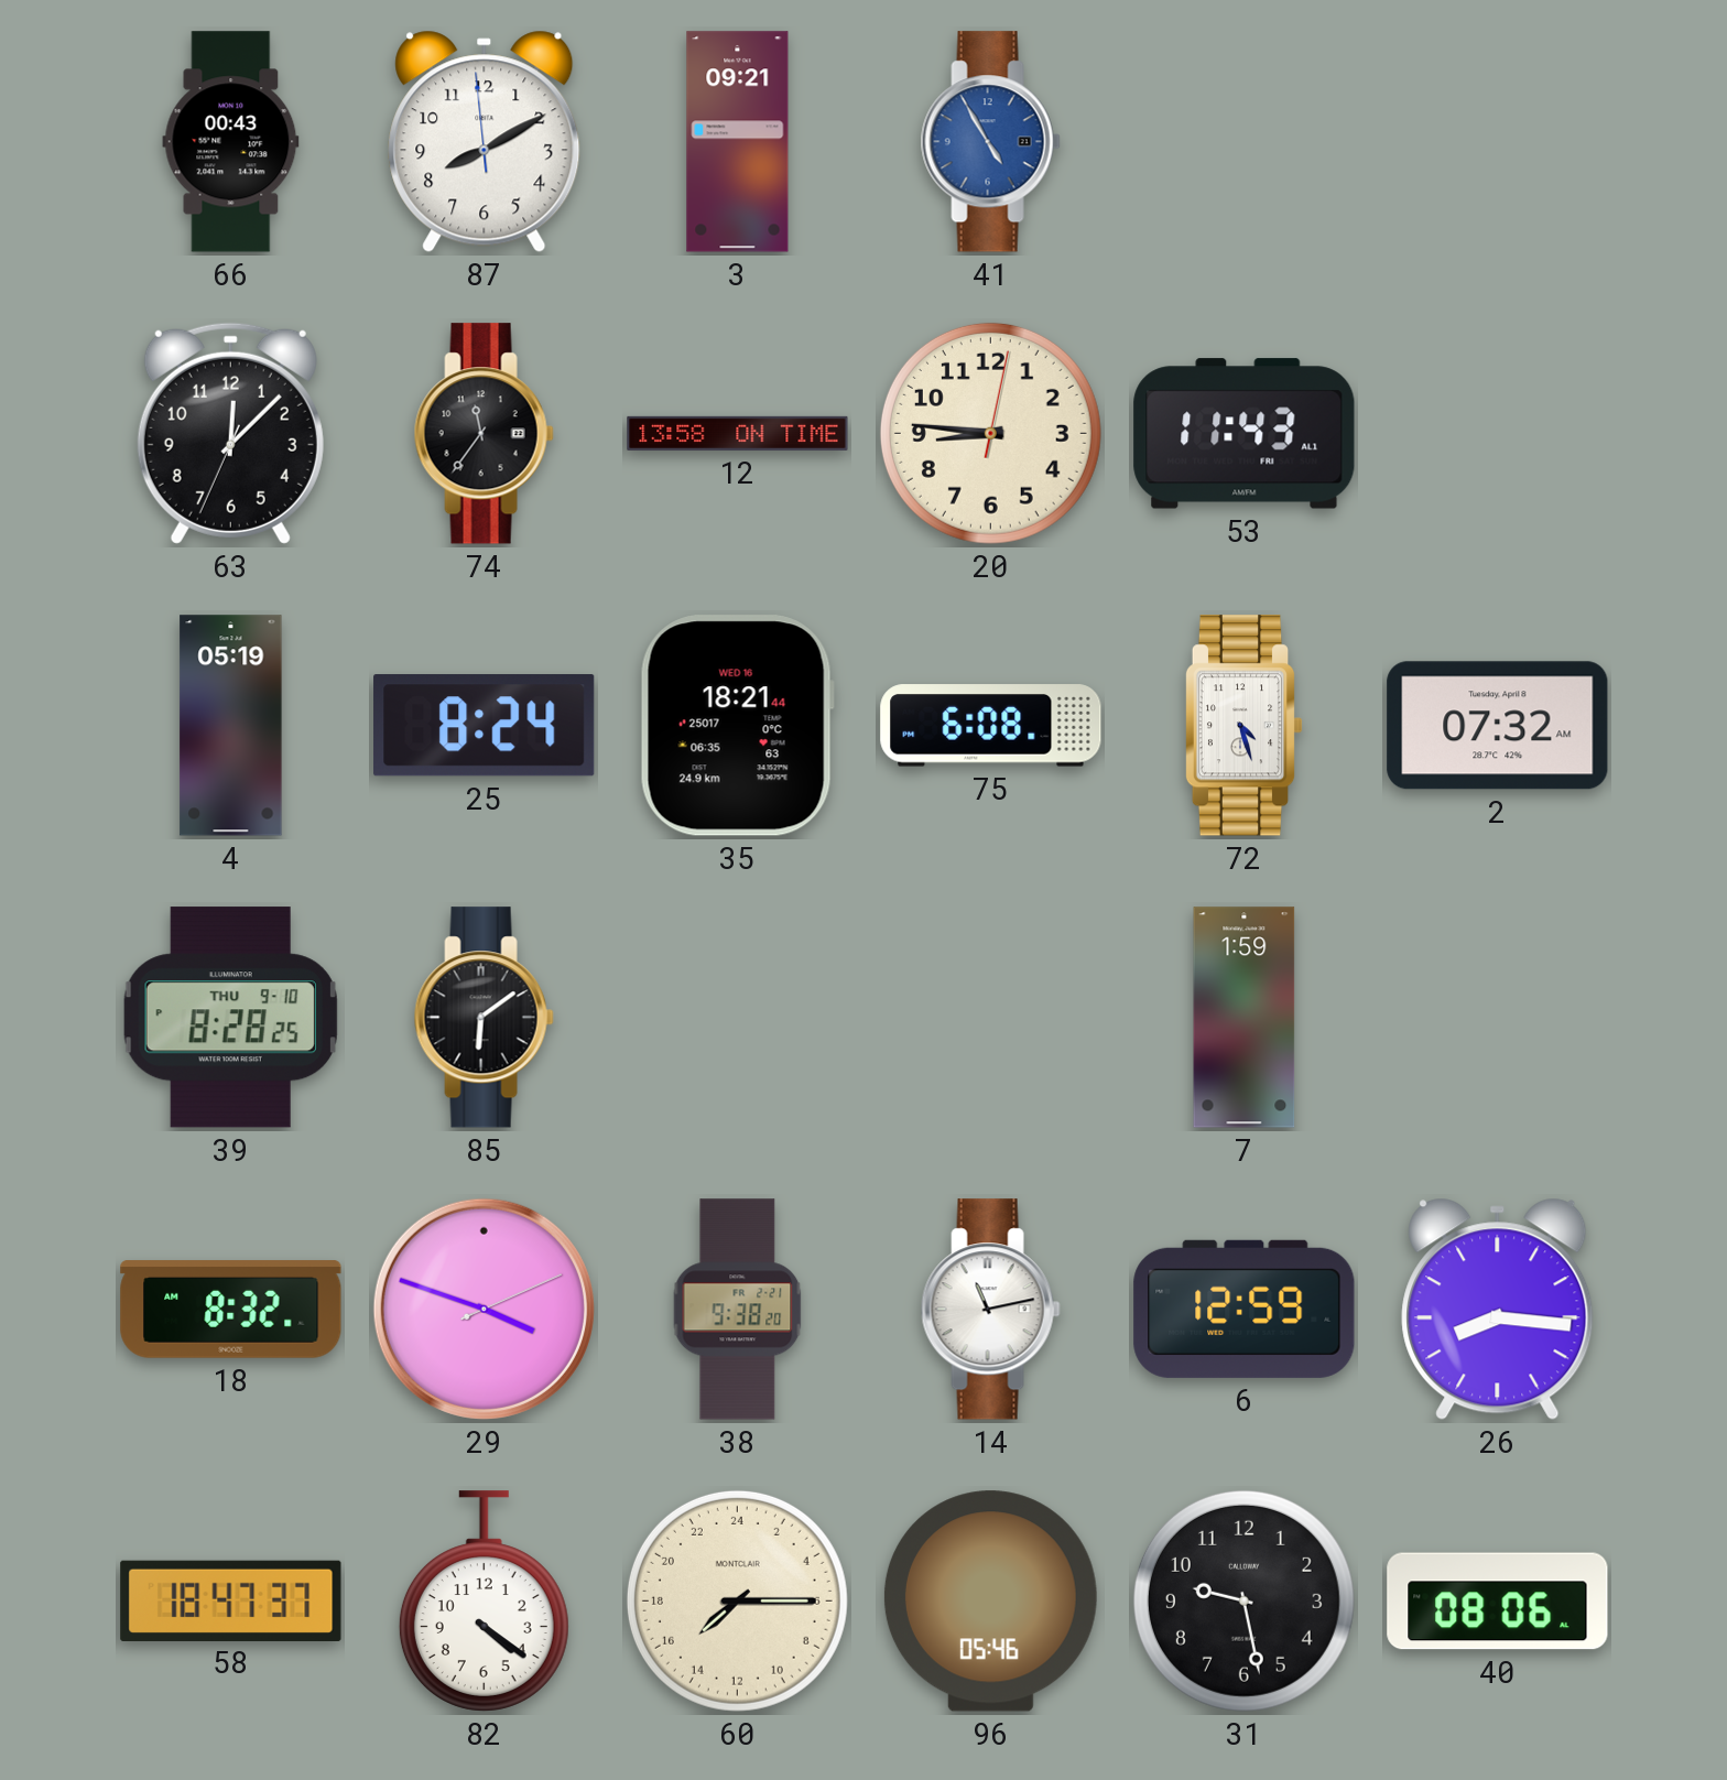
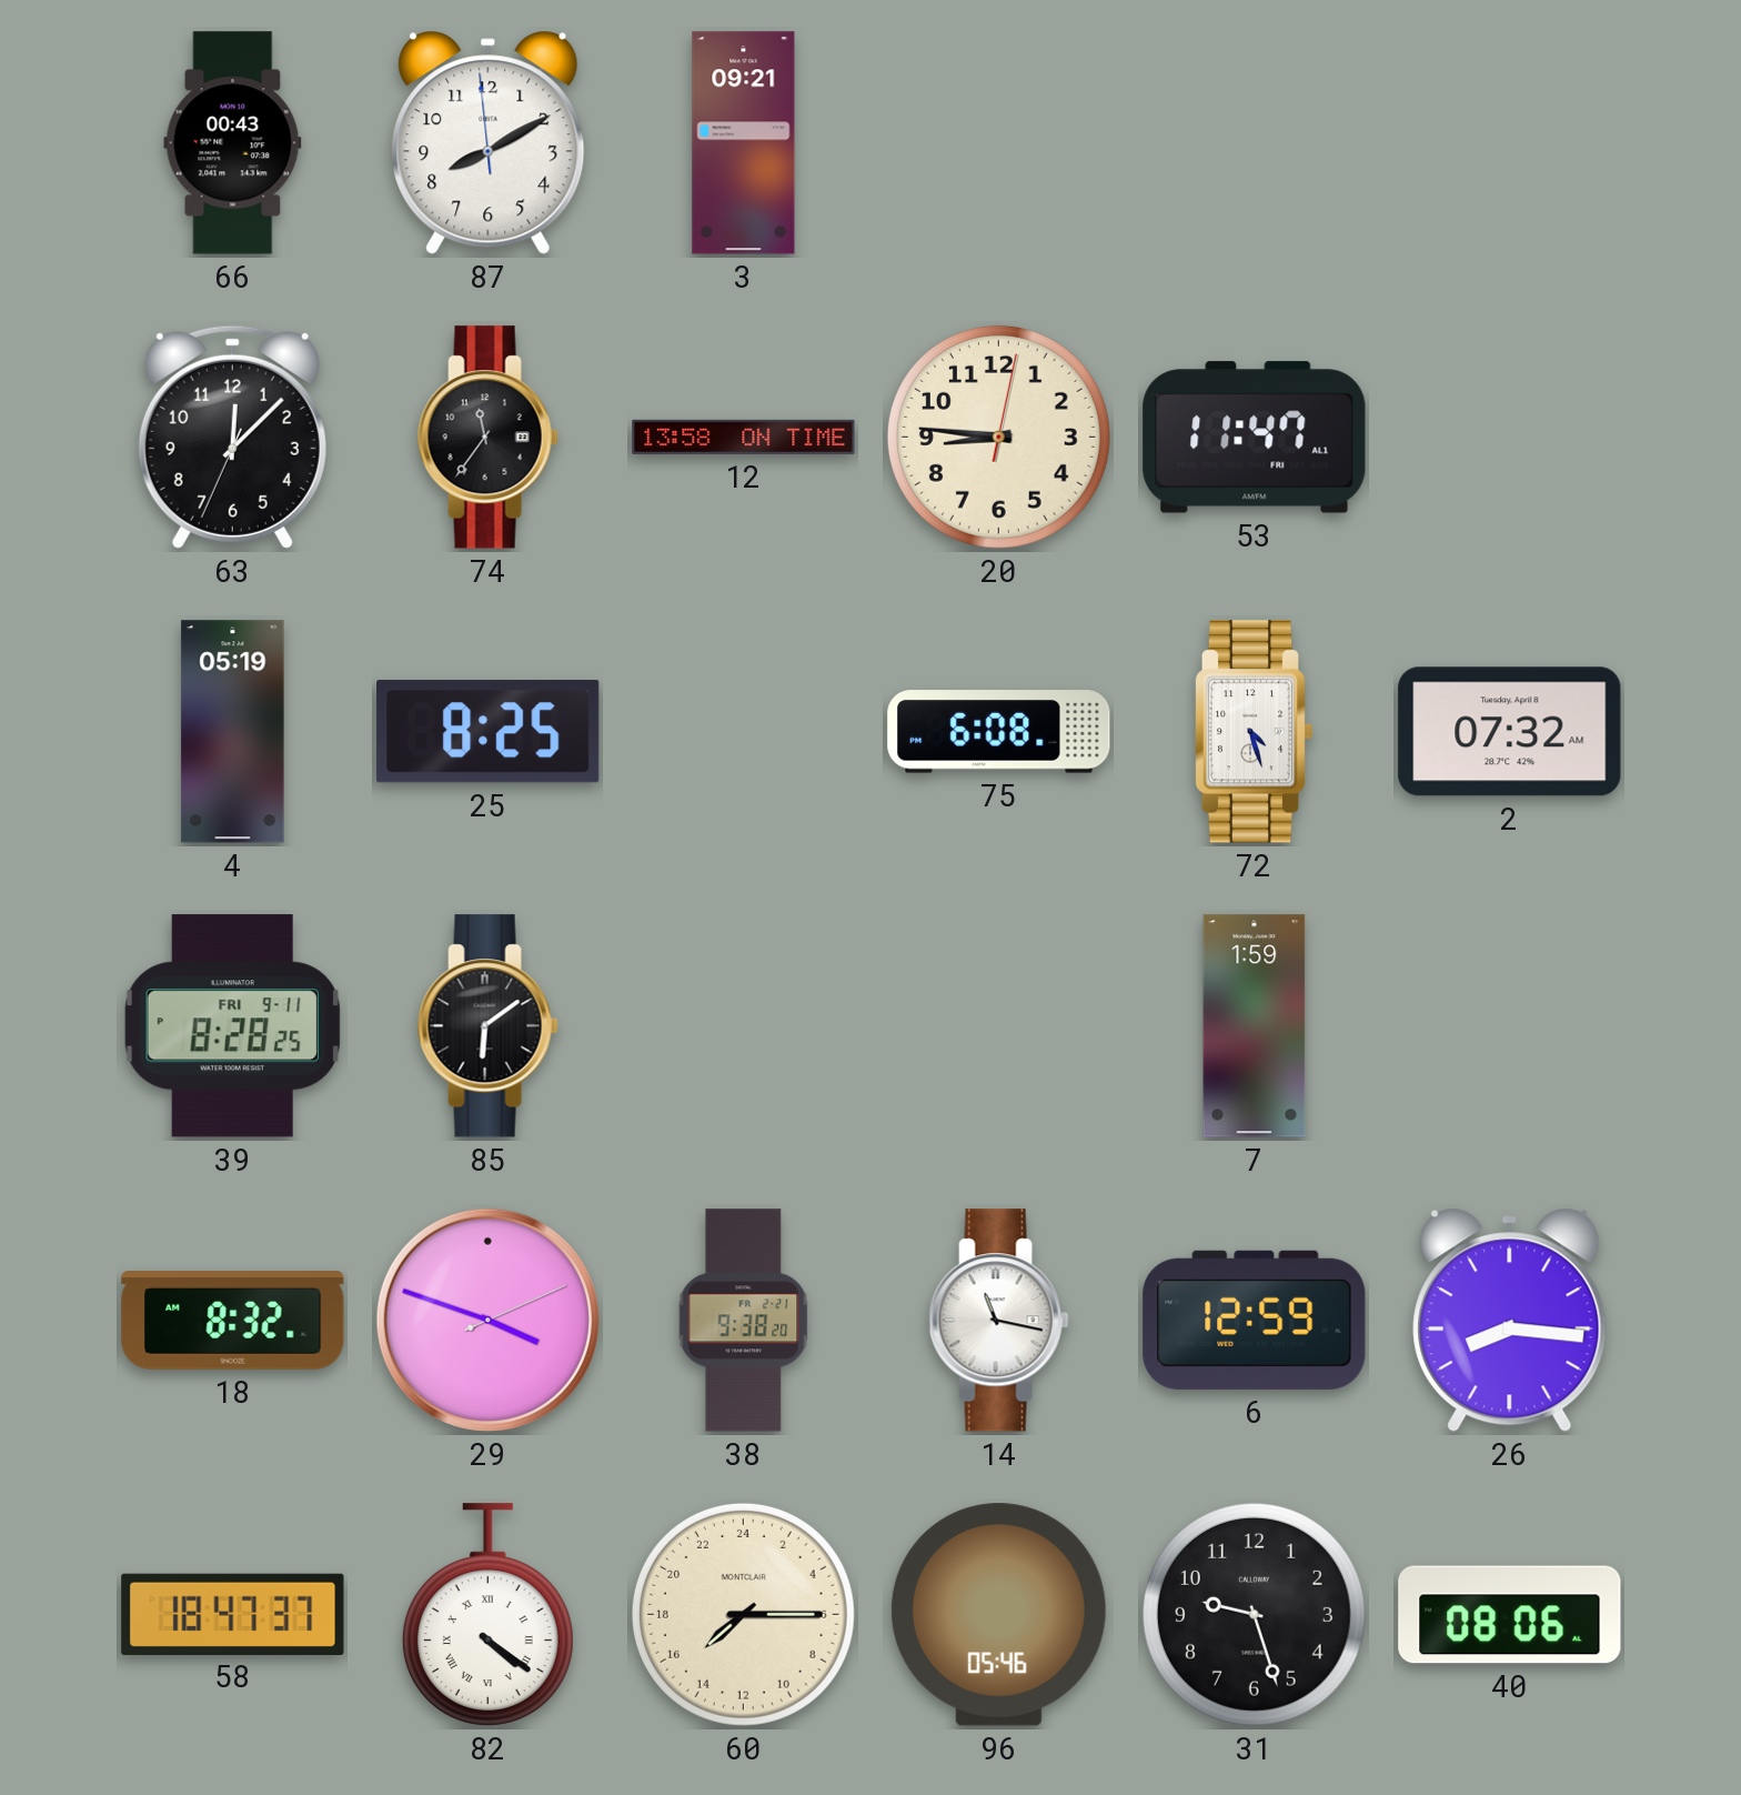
41: 4:55 -> none
53: 11:43 -> 11:47
25: 8:24 -> 8:25
35: 18:21 -> none
39 date: THU 9-10 -> FRI 9-11
14: 11:13 -> 11:17
82 numerals: Arabic -> Roman
31: 9:28 -> 9:27
